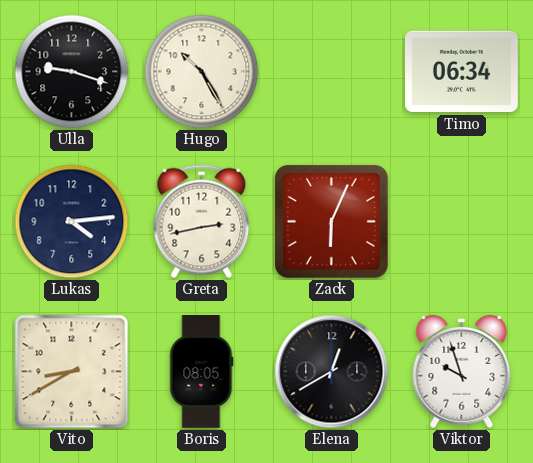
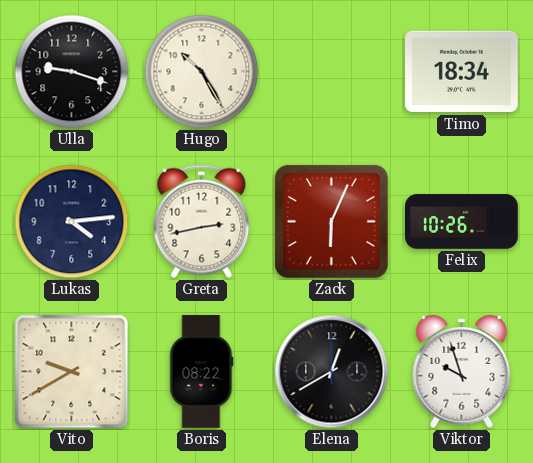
Timo: 06:34 -> 18:34
Felix: none -> 10:26
Vito: 8:40 -> 9:40
Boris: 08:05 -> 08:22
